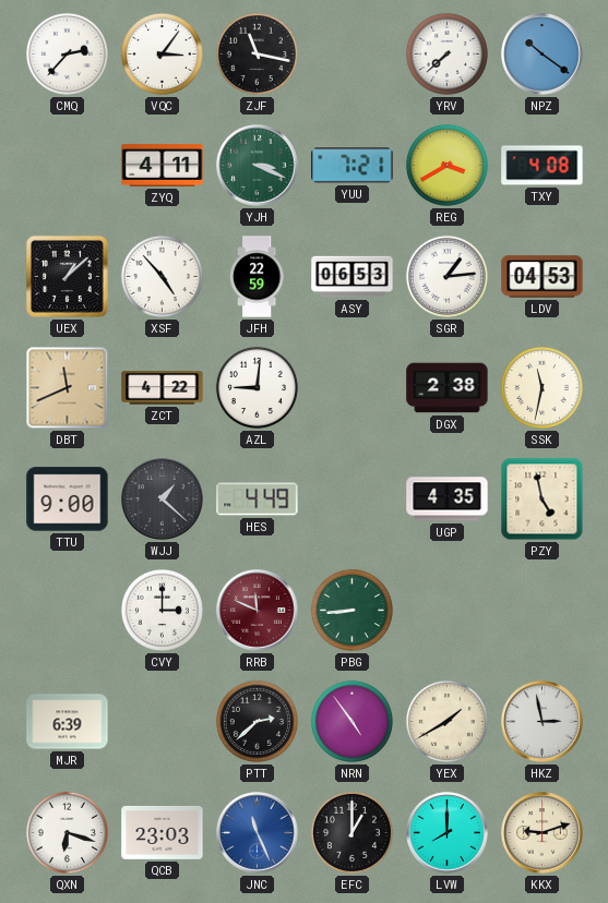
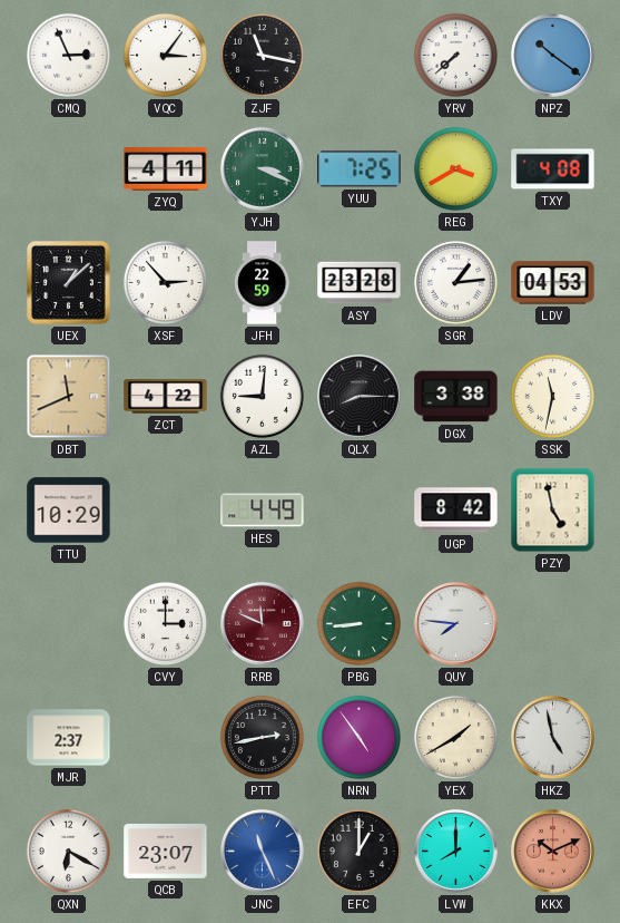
CMQ: 2:37 -> 2:56
YUU: 7:21 -> 7:25
XSF: 4:53 -> 2:53
ASY: 06:53 -> 23:28
QLX: none -> 8:15
DGX: 2:38 -> 3:38
TTU: 9:00 -> 10:29
WJJ: 1:22 -> none
UGP: 4:35 -> 8:42
QUY: none -> 7:46
MJR: 6:39 -> 2:37
PTT: 2:38 -> 2:43
HKZ: 2:58 -> 4:58
QXN: 6:18 -> 6:20
QCB: 23:03 -> 23:07
KKX: 9:12 -> 10:11
KKX dial: cream -> salmon
